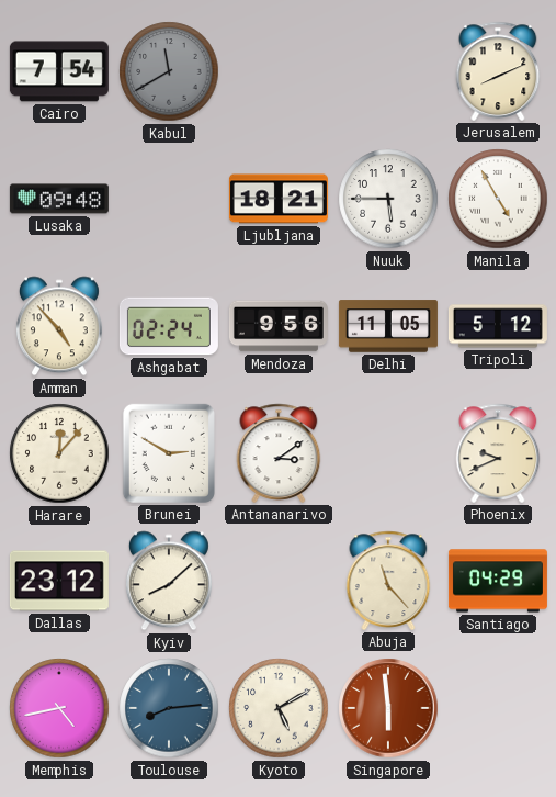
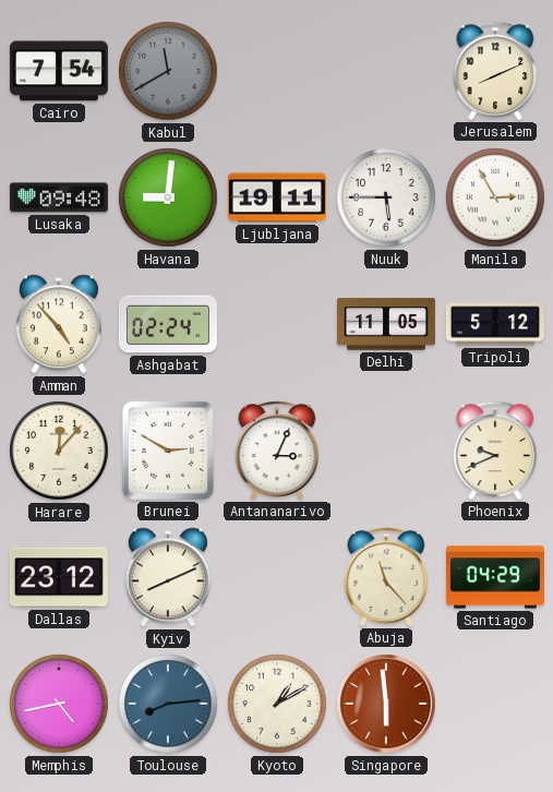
Havana: none -> 9:01
Ljubljana: 18:21 -> 19:11
Manila: 4:55 -> 2:55
Mendoza: 9:56 -> none
Antananarivo: 3:09 -> 3:04
Kyiv: 8:08 -> 8:11
Kyoto: 5:10 -> 1:10
